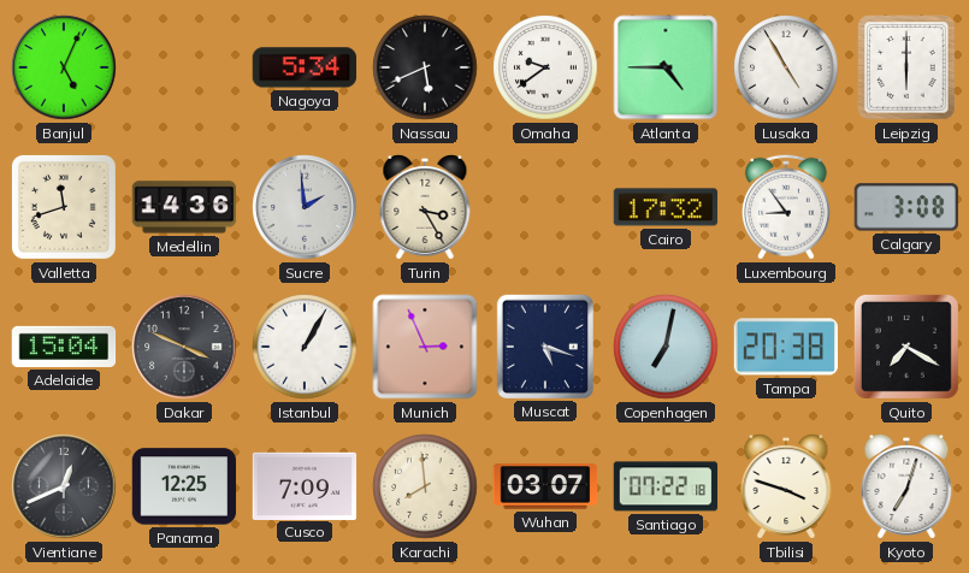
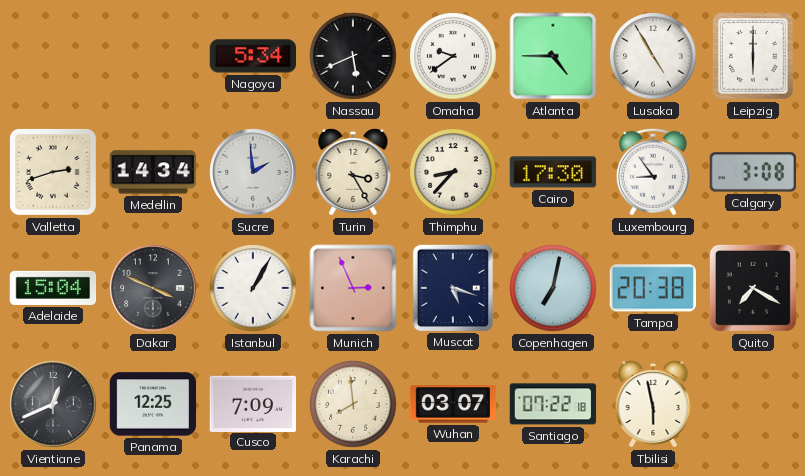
Banjul: 5:04 -> none
Valletta: 11:42 -> 2:42
Medellin: 14:36 -> 14:34
Thimphu: none -> 8:37
Cairo: 17:32 -> 17:30
Tbilisi: 3:48 -> 5:58
Kyoto: 7:03 -> none
